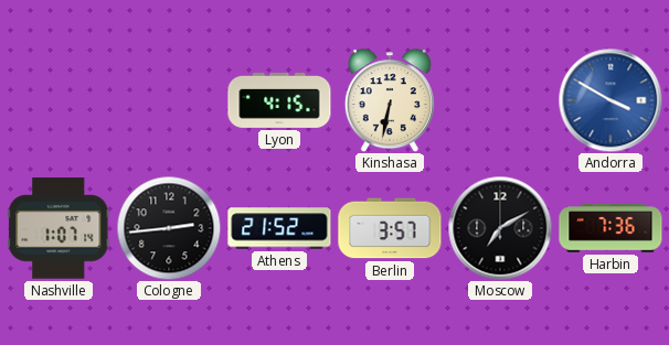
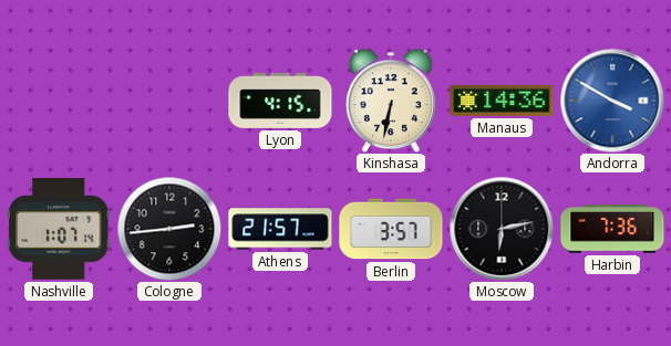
Manaus: none -> 14:36
Athens: 21:52 -> 21:57
Moscow: 7:10 -> 6:13
